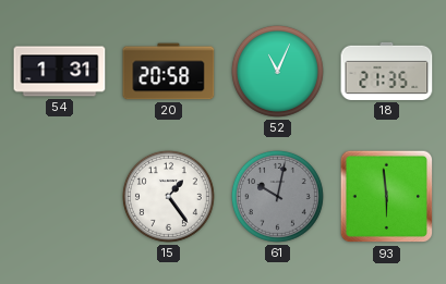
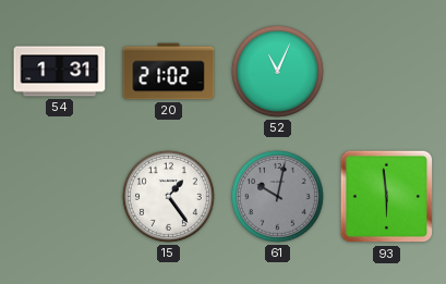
20: 20:58 -> 21:02
18: 21:35 -> none
